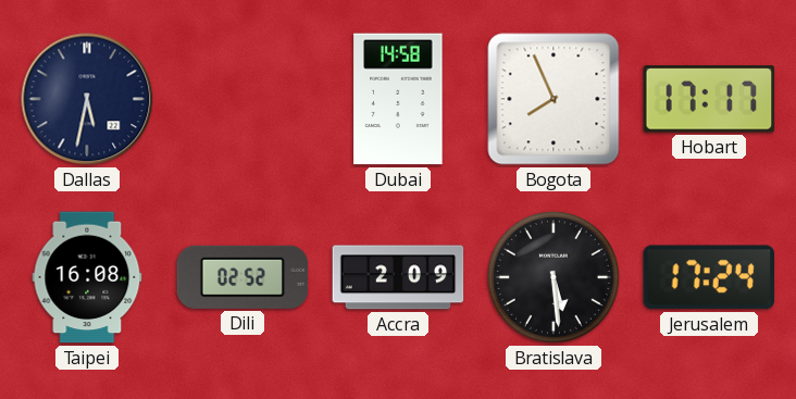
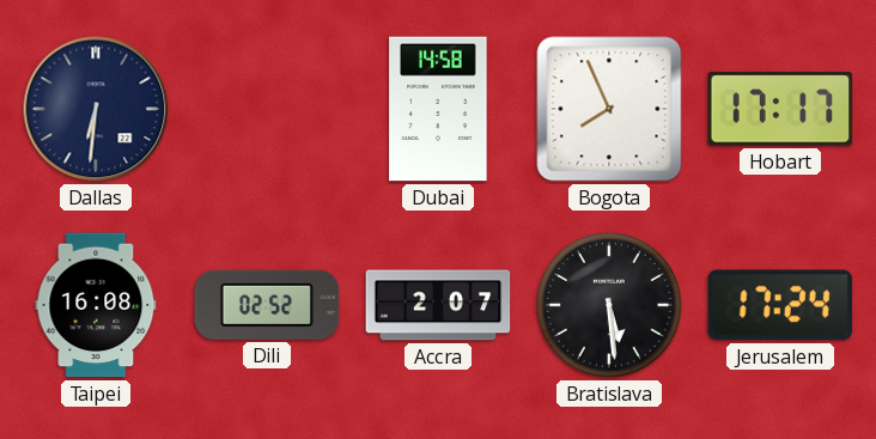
Dallas: 5:32 -> 6:31
Accra: 2:09 -> 2:07
